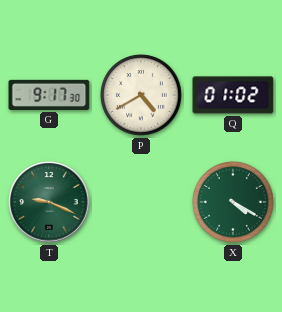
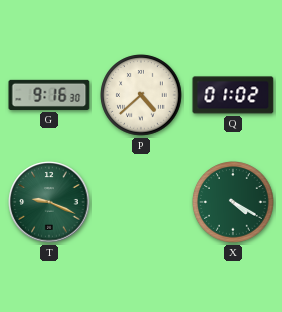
G: 9:17 -> 9:16
P: 4:40 -> 4:38
